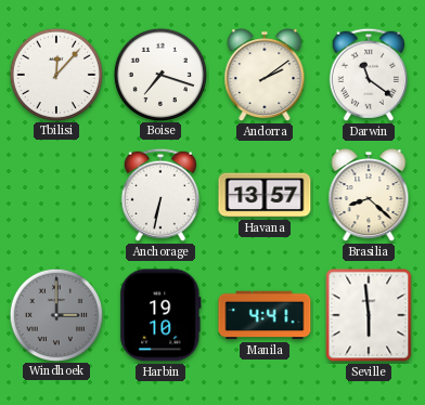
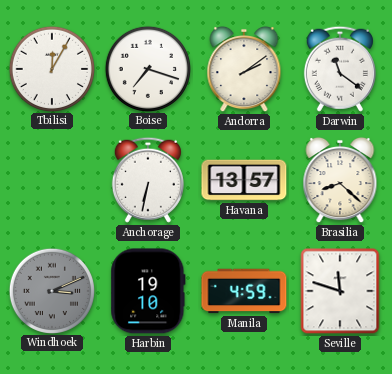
Tbilisi: 12:07 -> 12:05
Windhoek: 3:00 -> 3:11
Manila: 4:41 -> 4:59
Seville: 5:59 -> 11:48
